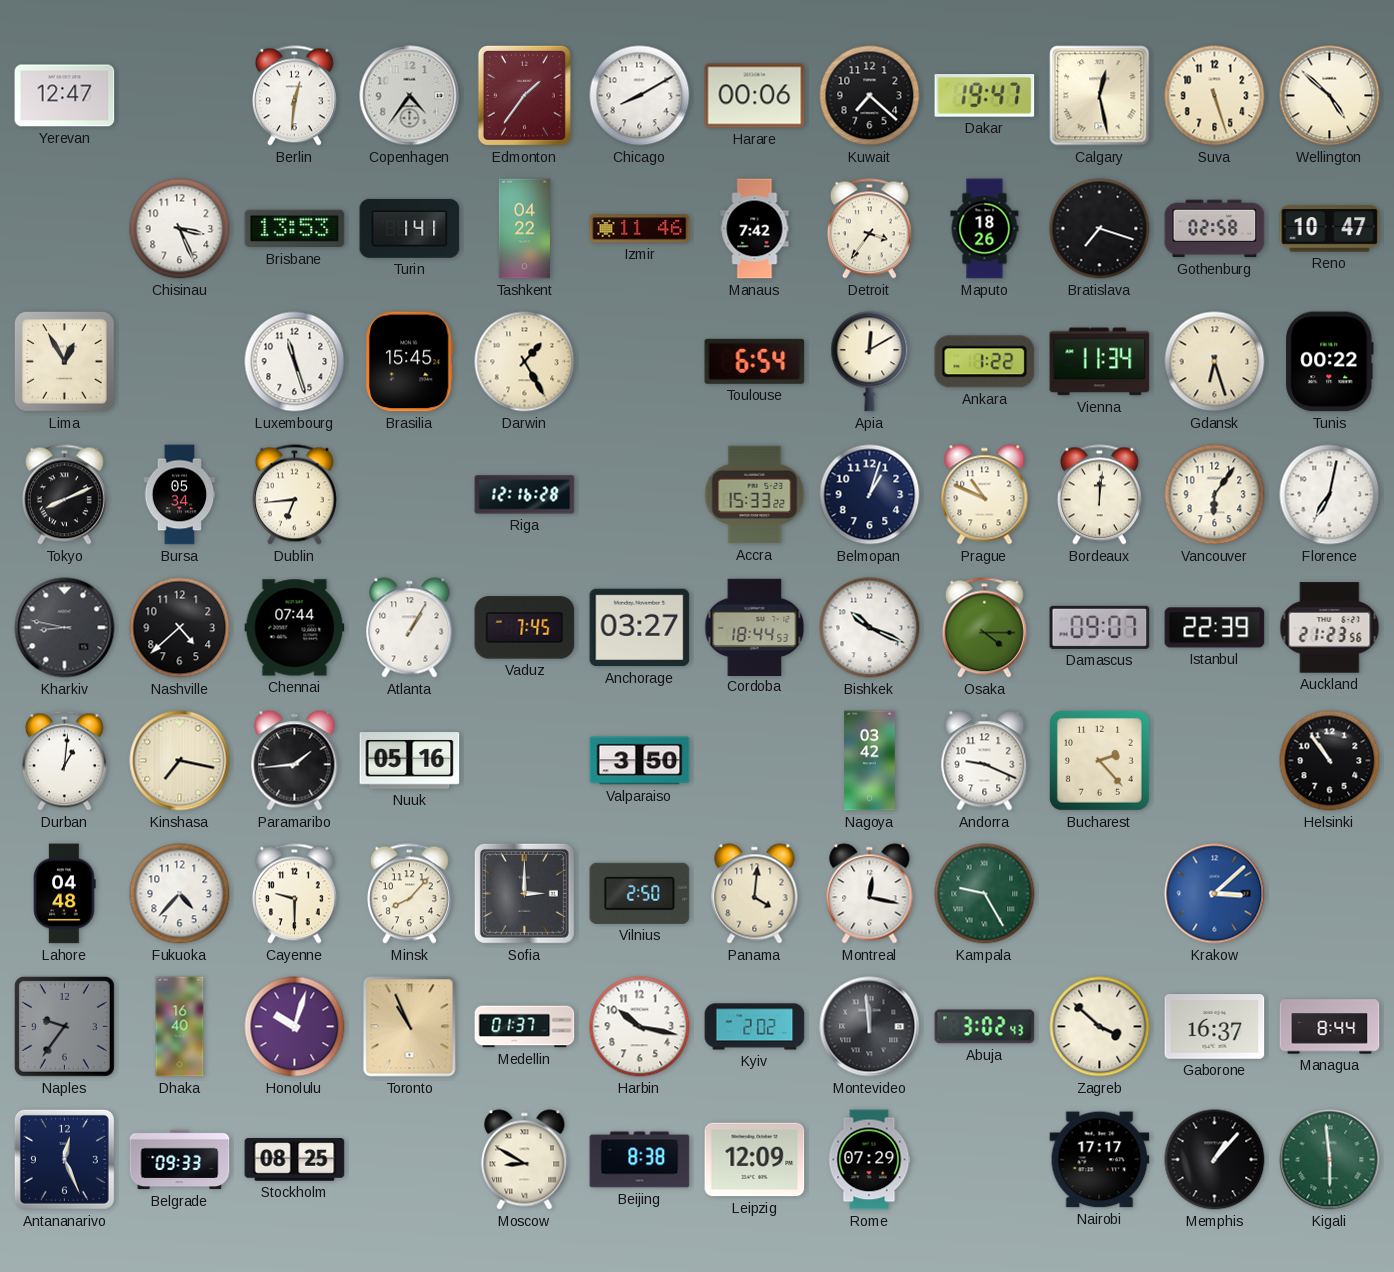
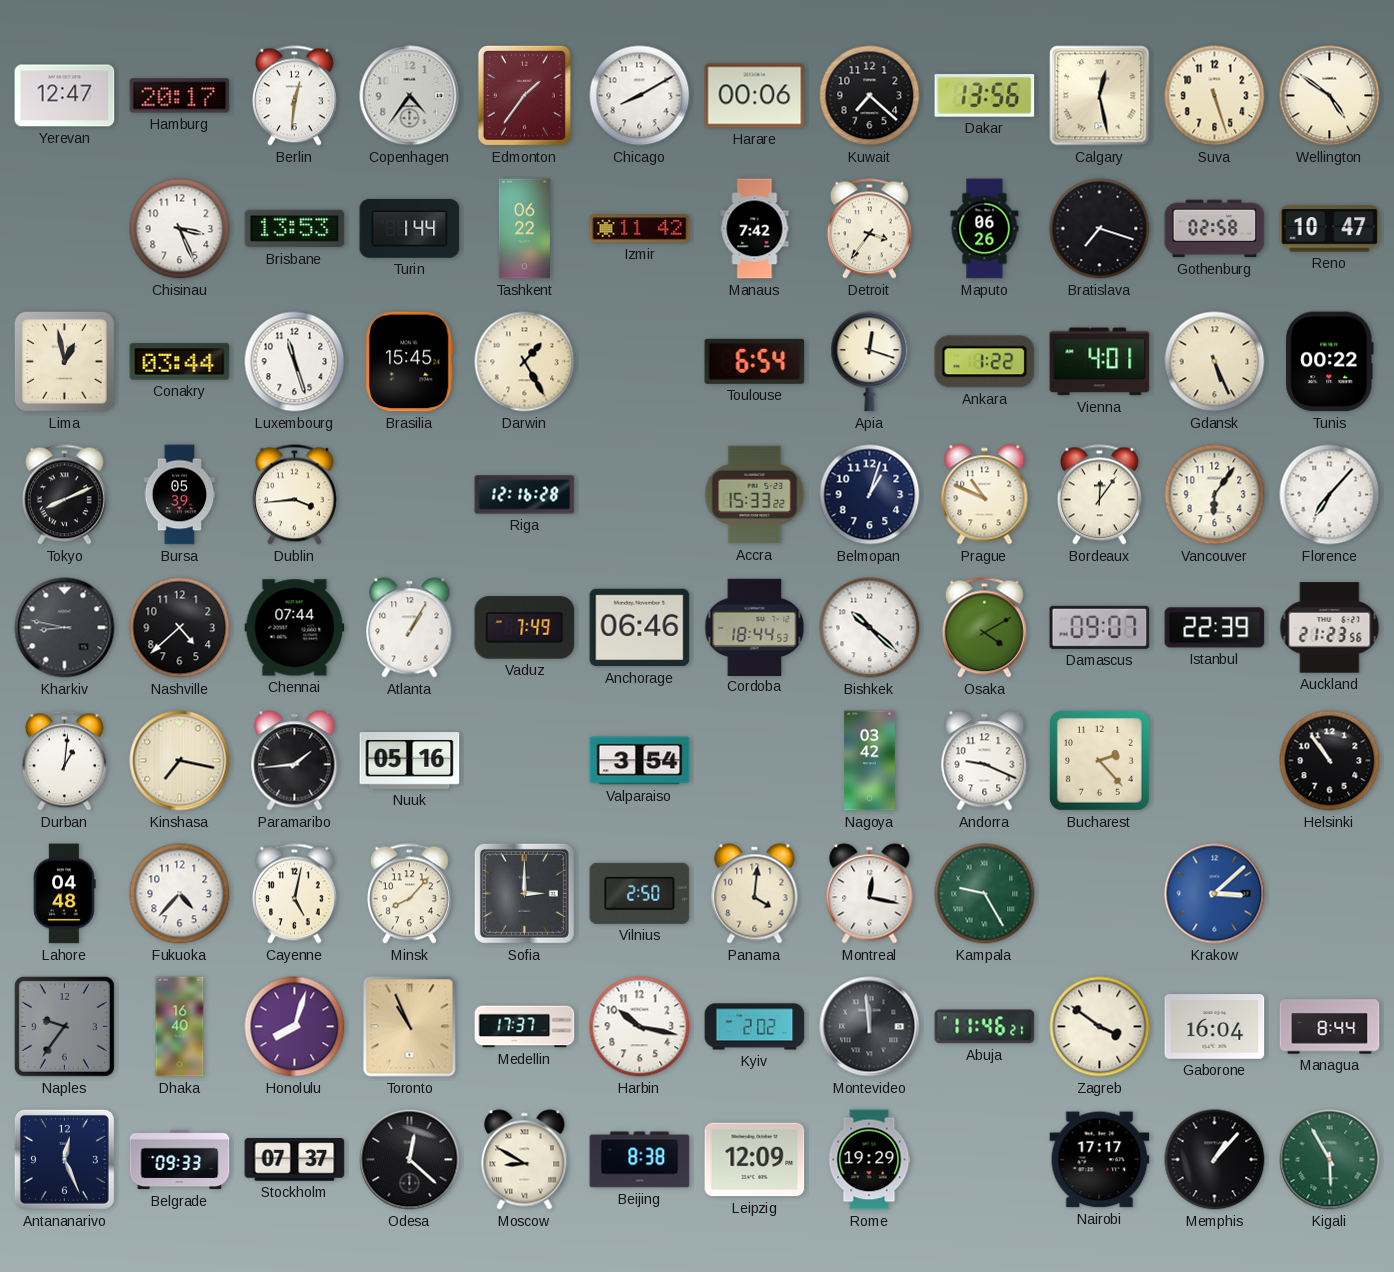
Hamburg: none -> 20:17
Dakar: 19:47 -> 13:56
Wellington: 4:52 -> 4:51
Turin: 1:41 -> 1:44
Tashkent: 04:22 -> 06:22
Izmir: 11:46 -> 11:42
Maputo: 18:26 -> 06:26
Lima: 12:55 -> 12:58
Conakry: none -> 03:44
Apia: 12:10 -> 12:18
Vienna: 11:34 -> 4:01
Gdansk: 6:27 -> 5:26
Bursa: 05:34 -> 05:39
Dublin: 6:44 -> 3:44
Bordeaux: 12:01 -> 12:06
Florence: 7:02 -> 7:07
Vaduz: 7:45 -> 7:49
Anchorage: 03:27 -> 06:46
Bishkek: 10:19 -> 10:22
Osaka: 4:15 -> 4:10
Valparaiso: 3:50 -> 3:54
Cayenne: 9:30 -> 5:02
Honolulu: 10:03 -> 8:03
Medellin: 01:37 -> 17:37
Abuja: 3:02 -> 11:46
Zagreb: 3:52 -> 3:51
Gaborone: 16:37 -> 16:04
Stockholm: 08:25 -> 07:37
Odesa: none -> 12:22
Rome: 07:29 -> 19:29
Kigali: 5:59 -> 5:55
